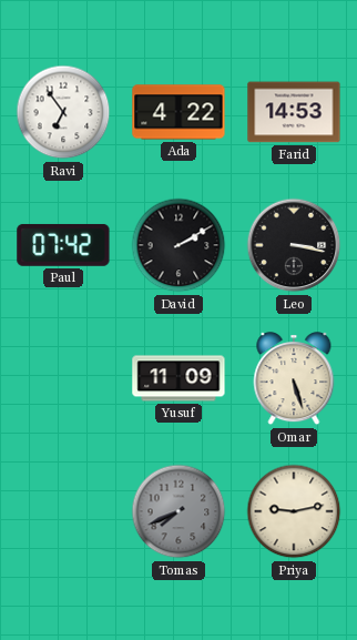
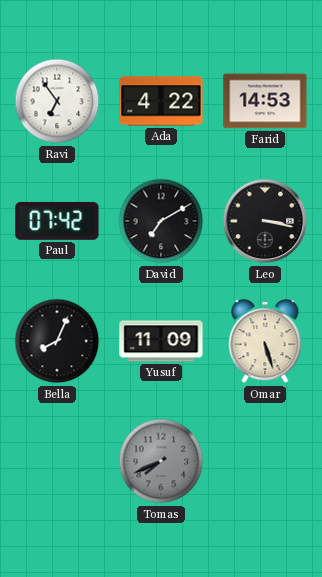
David: 2:10 -> 7:10
Bella: none -> 8:04
Priya: 9:13 -> none
